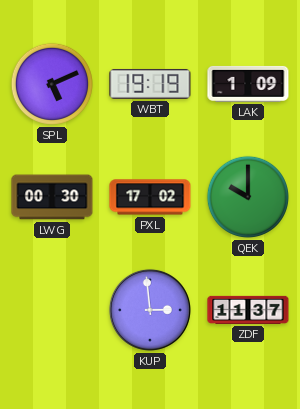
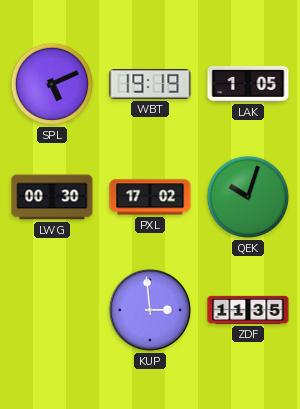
LAK: 1:09 -> 1:05
QEK: 10:00 -> 10:03
ZDF: 11:37 -> 11:35
